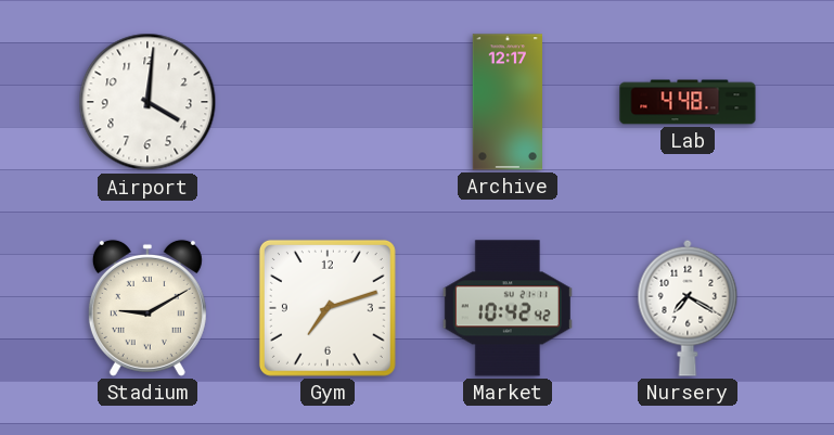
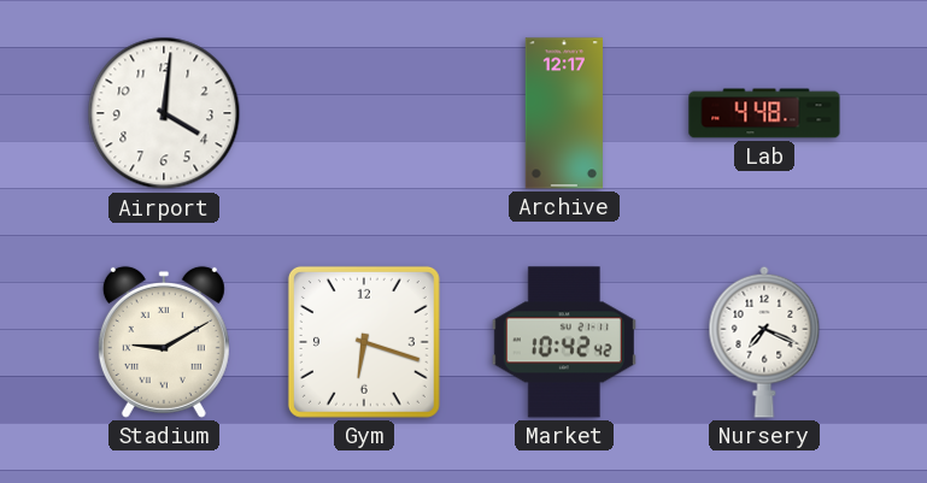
Gym: 7:12 -> 6:18
Nursery: 7:20 -> 7:19
